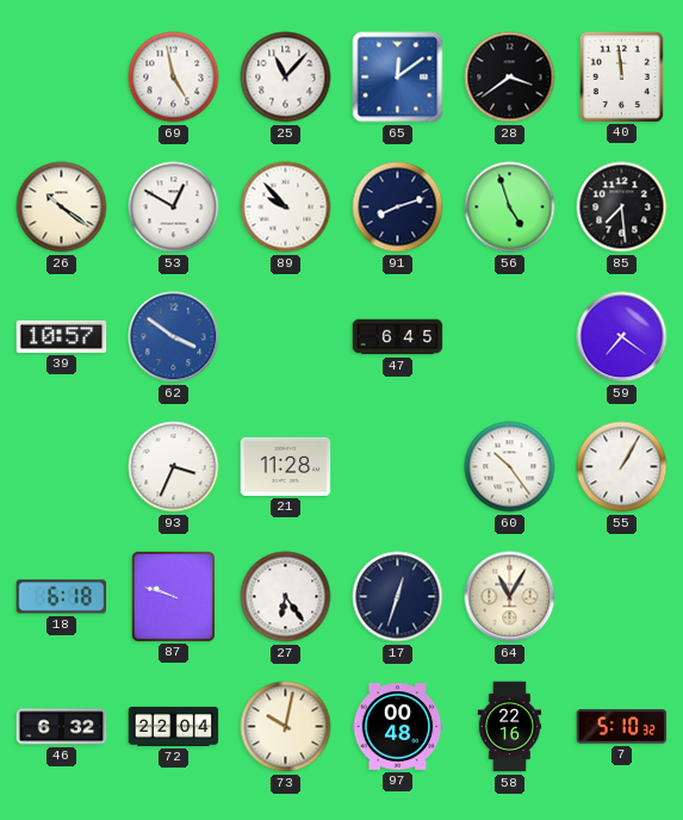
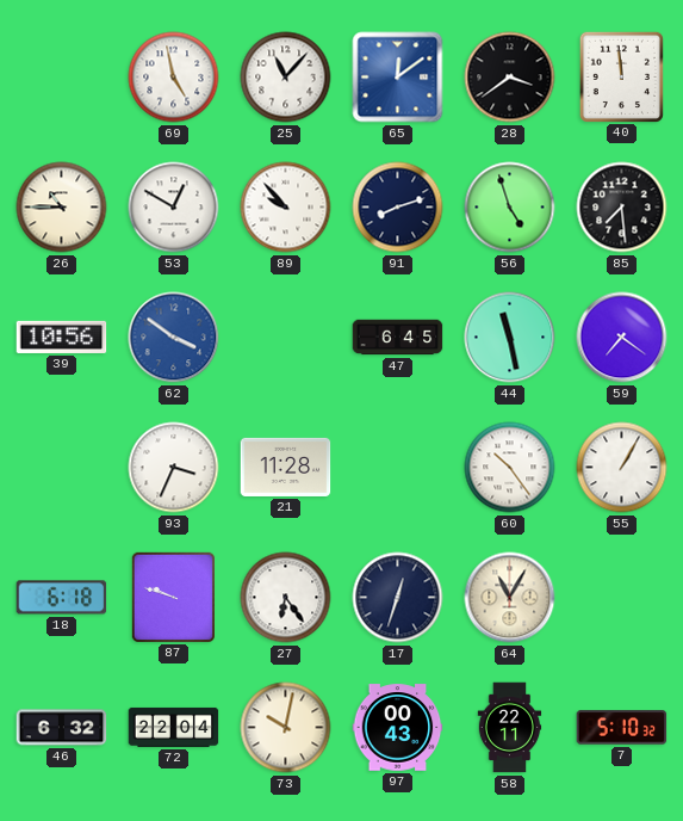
26: 10:21 -> 10:45
39: 10:57 -> 10:56
44: none -> 11:28
97: 00:48 -> 00:43
58: 22:16 -> 22:11
